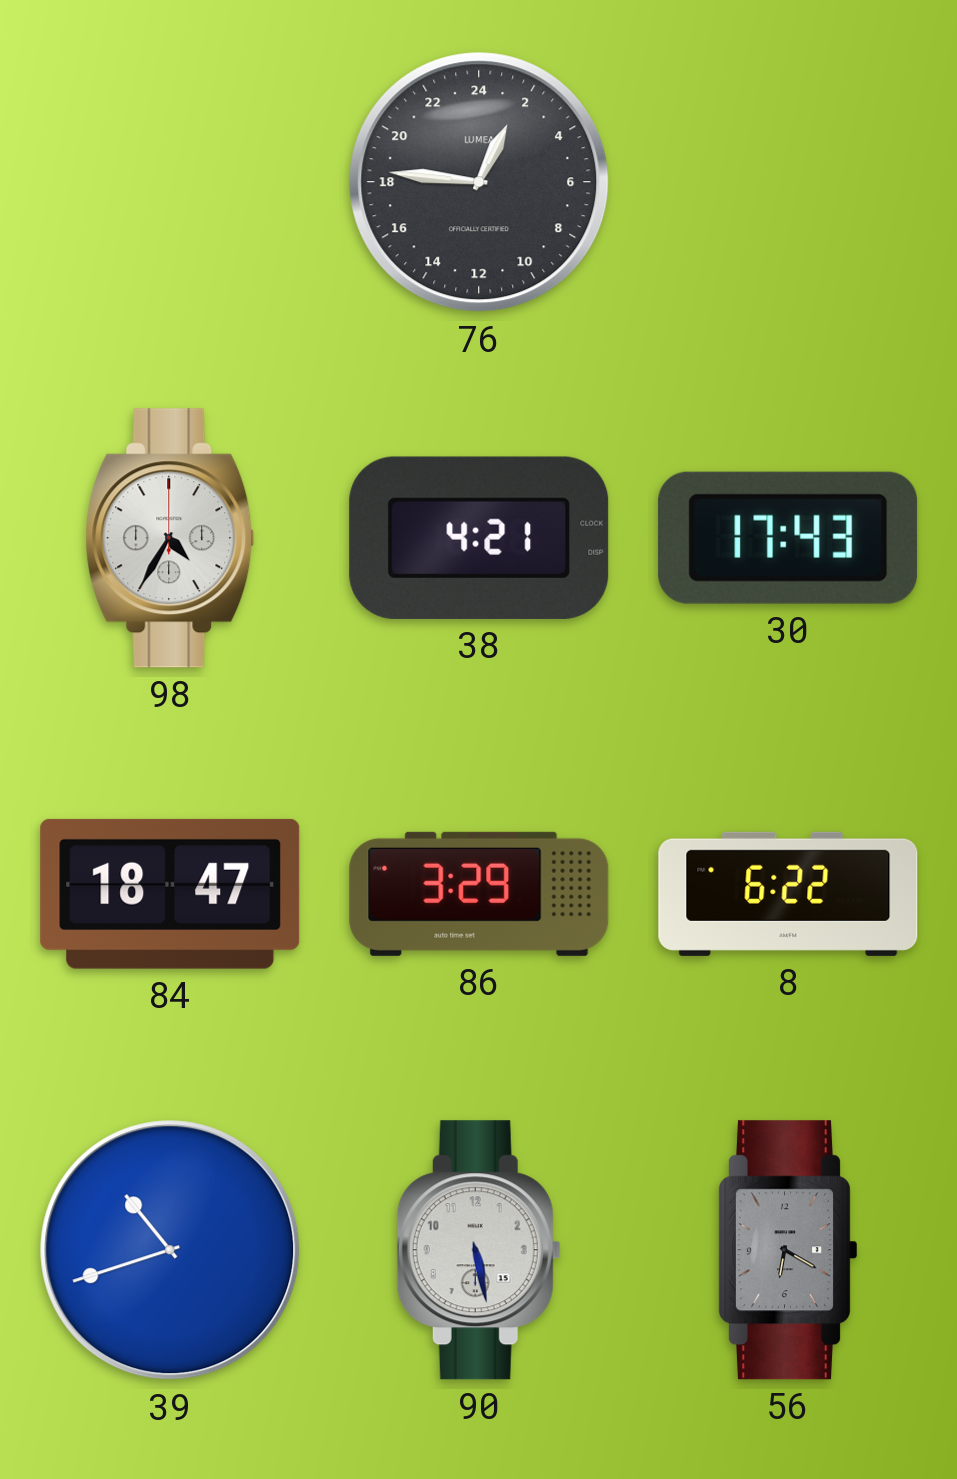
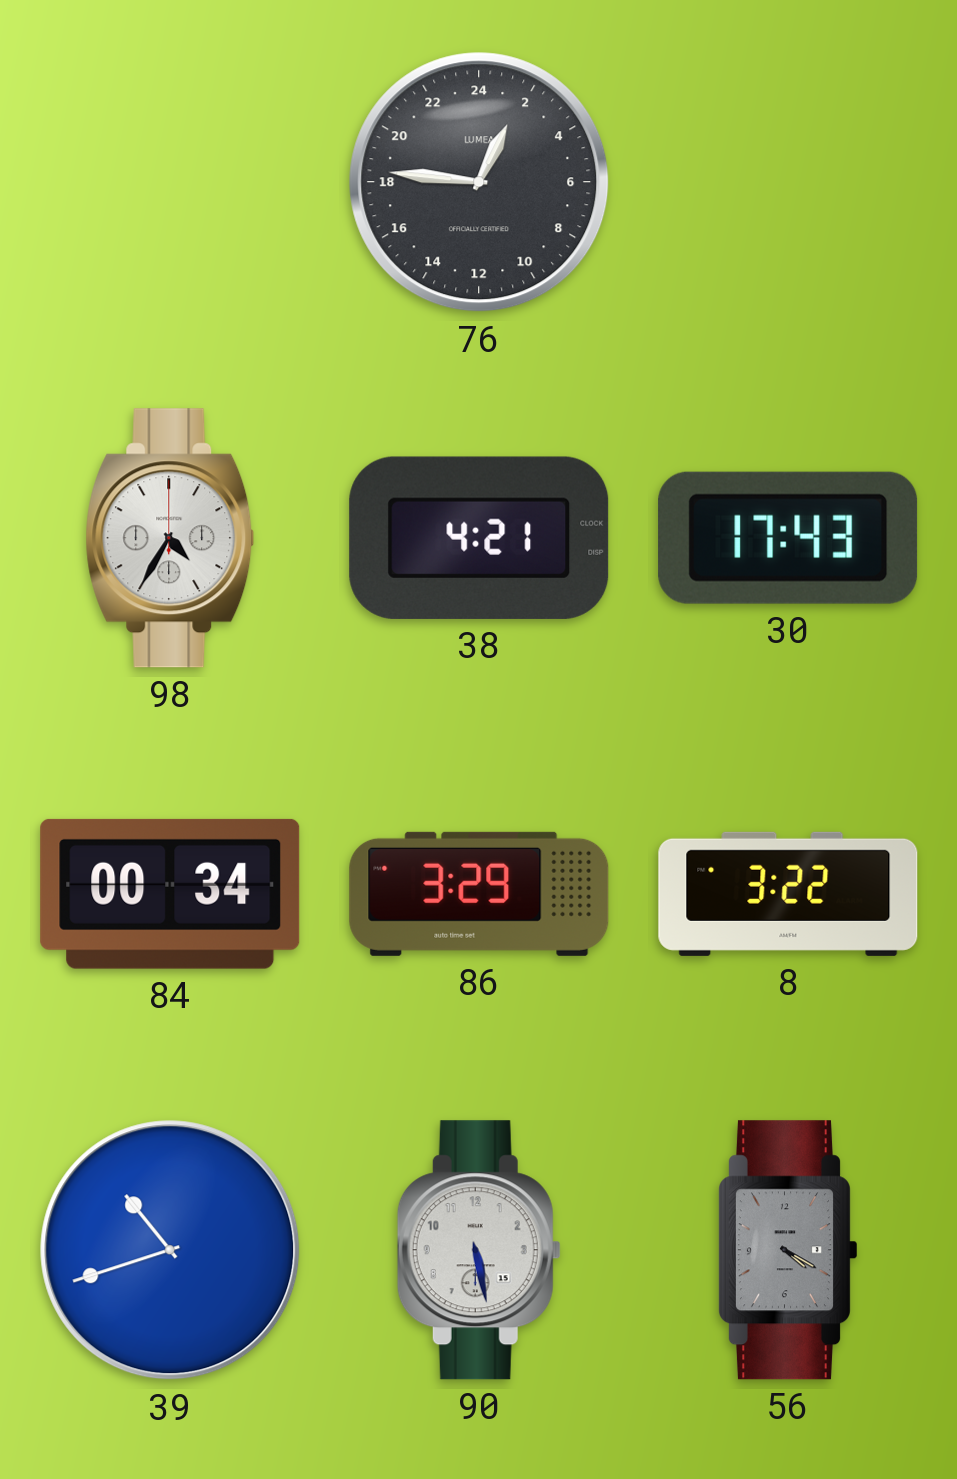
84: 18:47 -> 00:34
8: 6:22 -> 3:22
56: 6:20 -> 4:20
